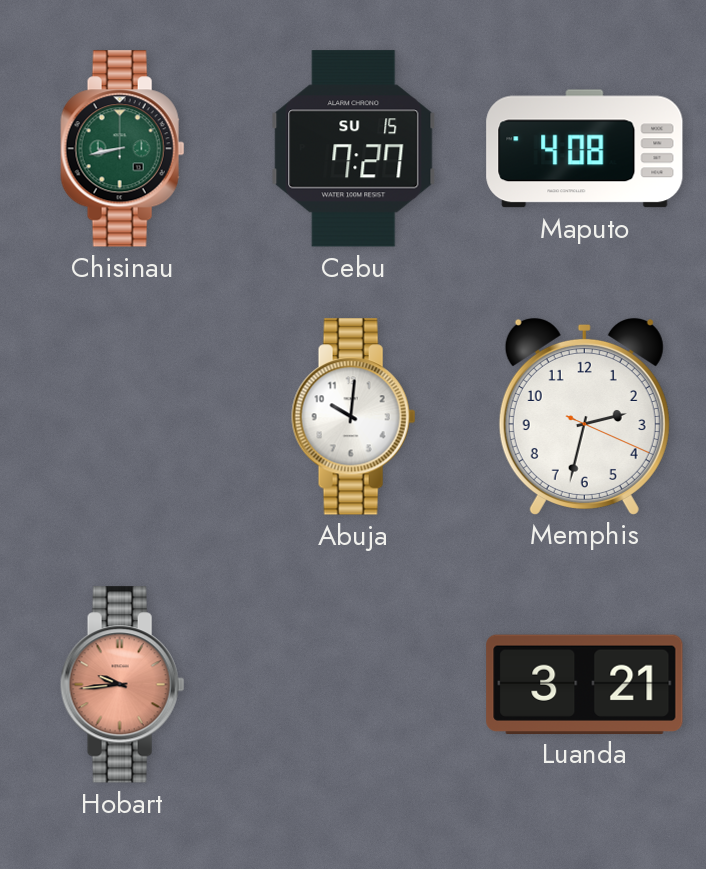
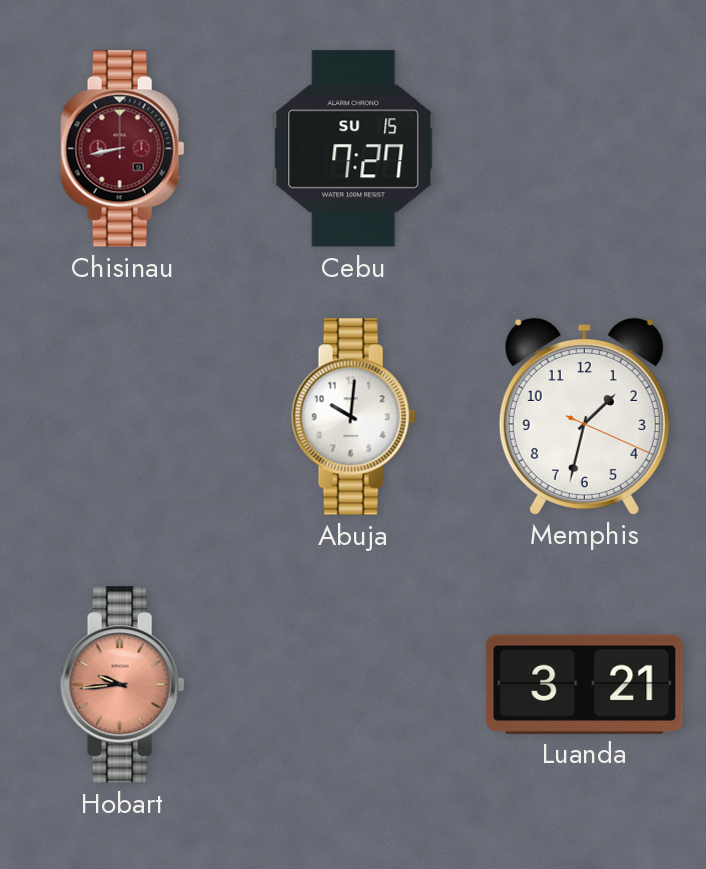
Chisinau dial: green -> burgundy
Maputo: 4:08 -> none
Memphis: 2:32 -> 1:32
